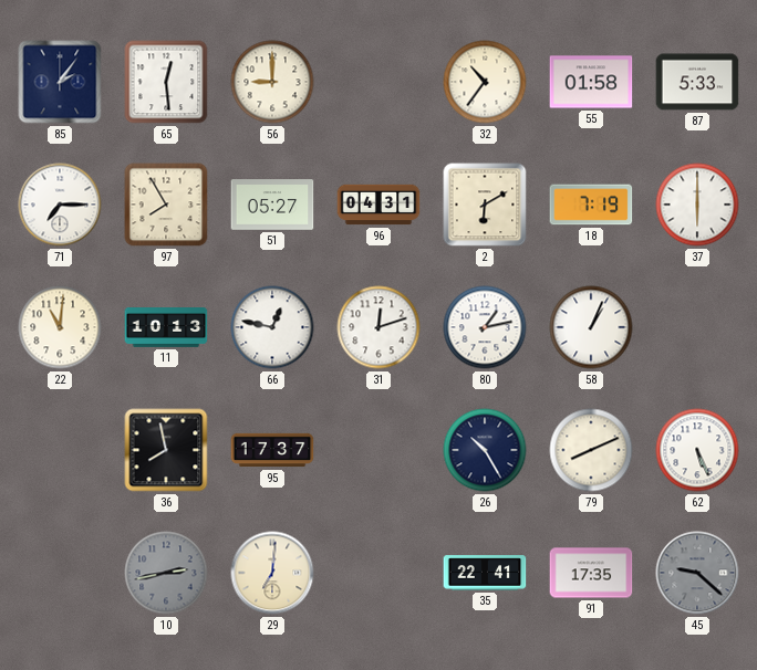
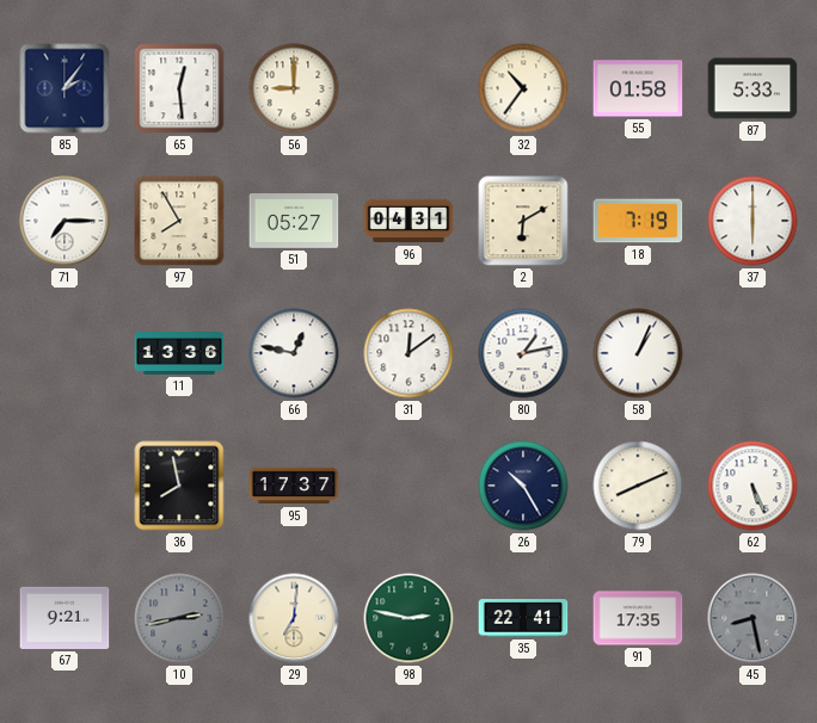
22: 11:01 -> none
11: 10:13 -> 13:36
31: 12:12 -> 12:09
67: none -> 9:21
98: none -> 2:47
45: 9:22 -> 8:28
